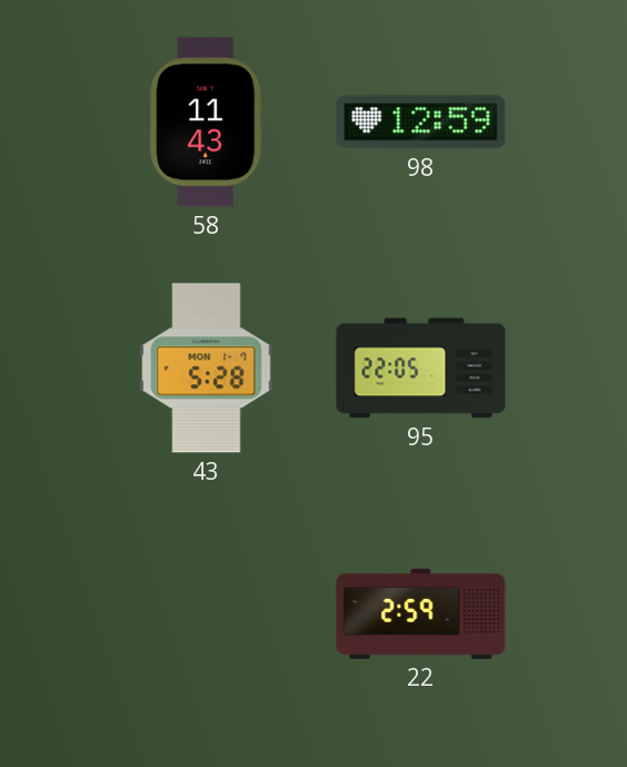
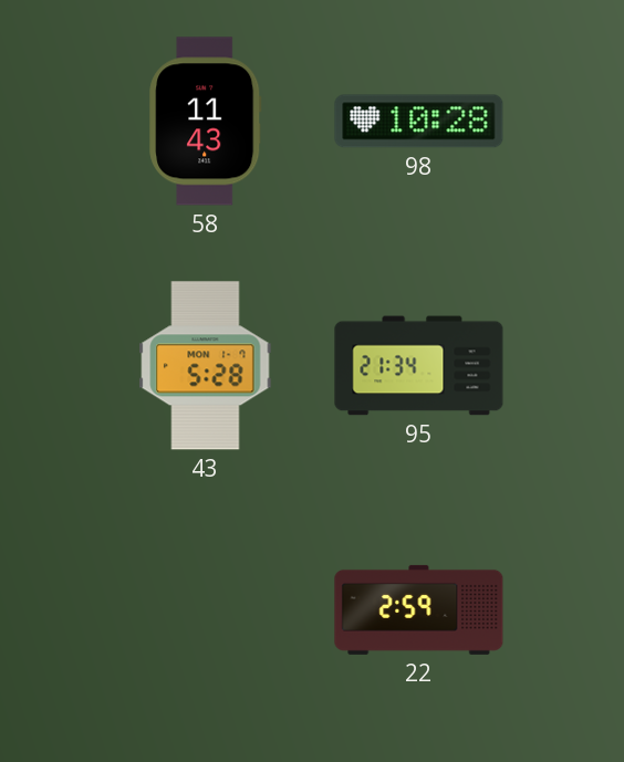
98: 12:59 -> 10:28
95: 22:05 -> 21:34
